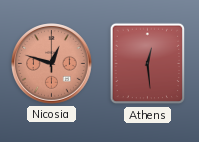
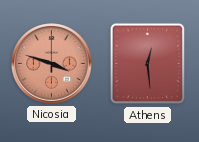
Nicosia: 12:48 -> 3:48
